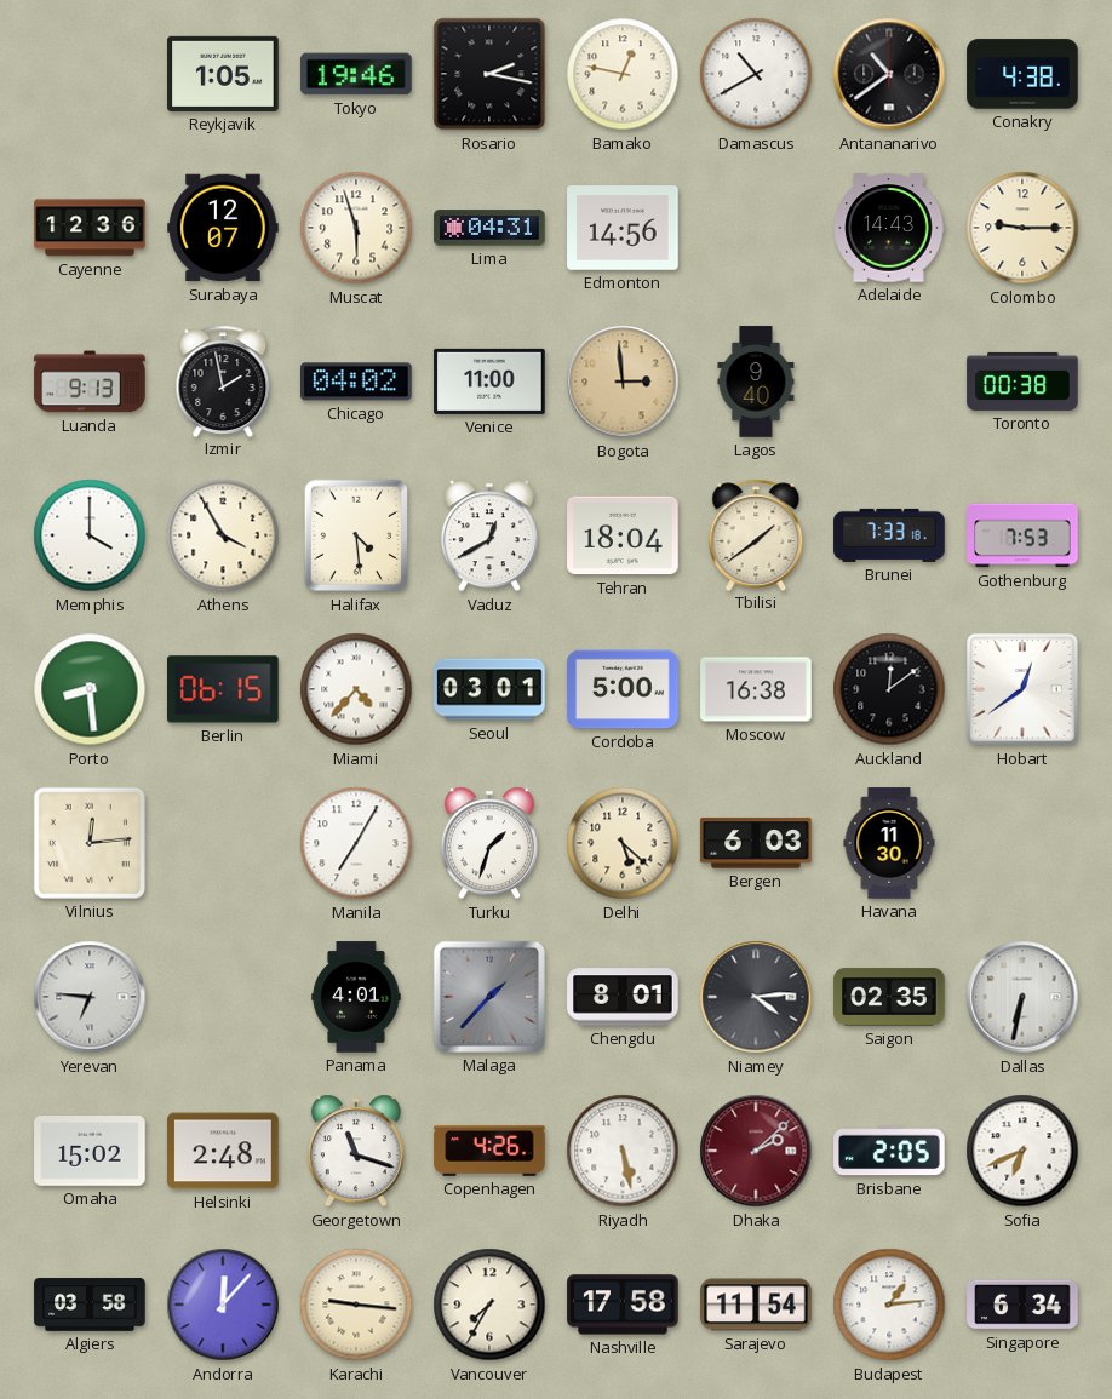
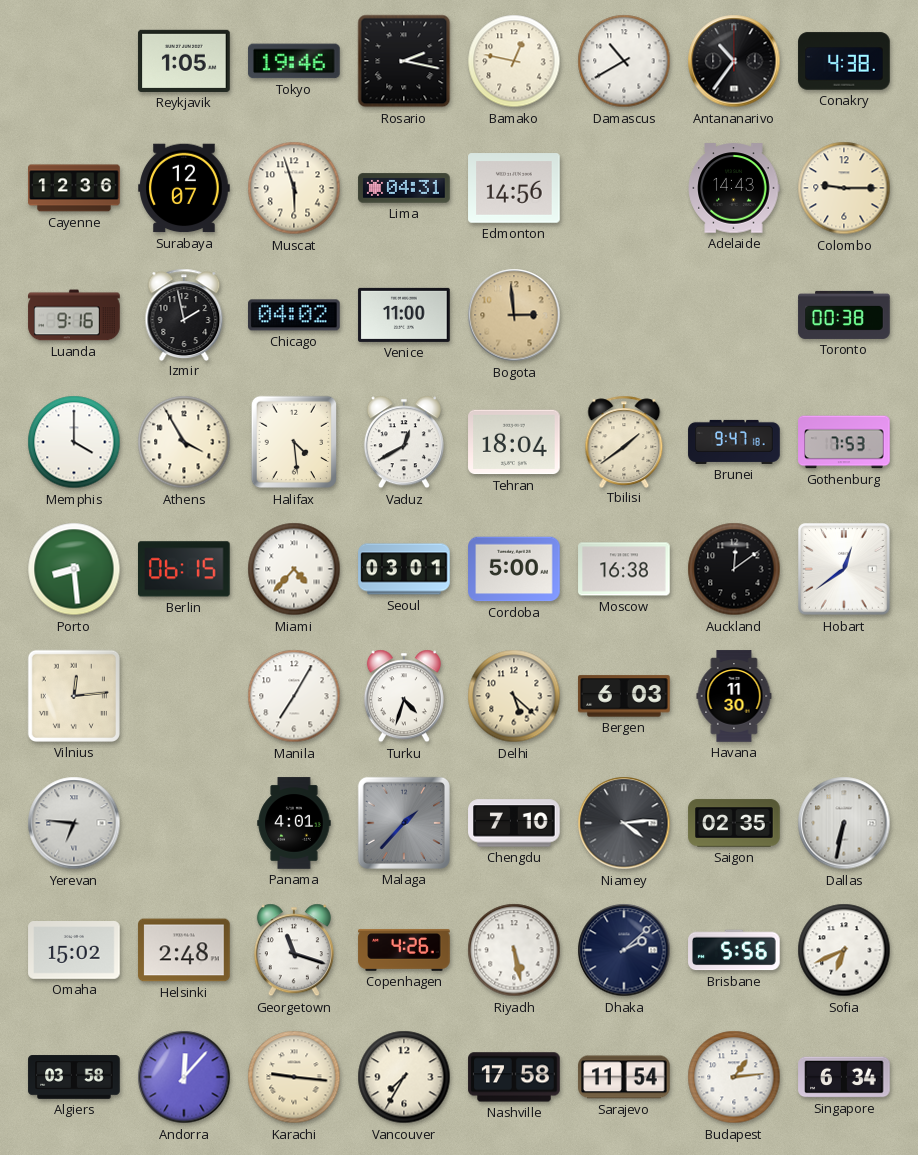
Antananarivo: 10:39 -> 10:36
Luanda: 9:13 -> 9:16
Lagos: 9:40 -> none
Brunei: 7:33 -> 9:47
Turku: 1:33 -> 4:33
Chengdu: 8:01 -> 7:10
Dhaka dial: burgundy -> navy
Brisbane: 2:05 -> 5:56
